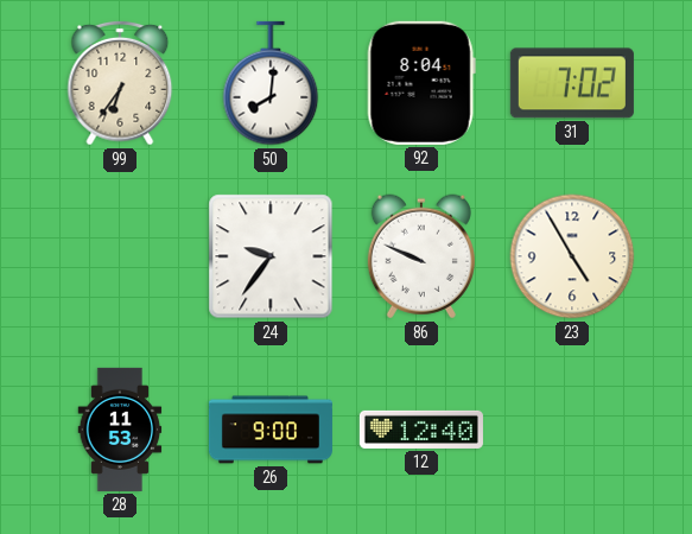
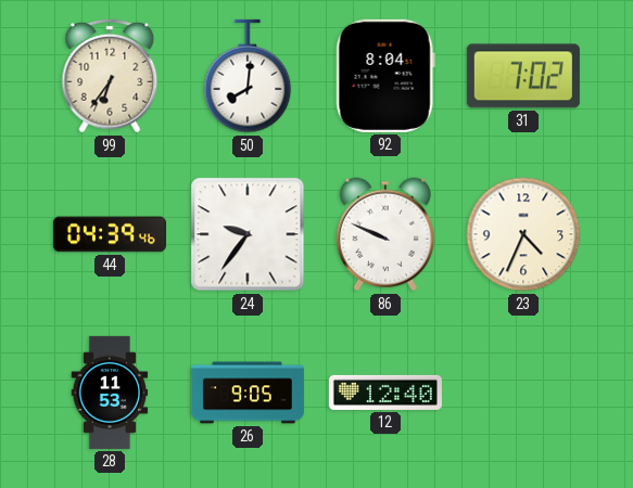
44: none -> 04:39
23: 4:55 -> 4:34
26: 9:00 -> 9:05
